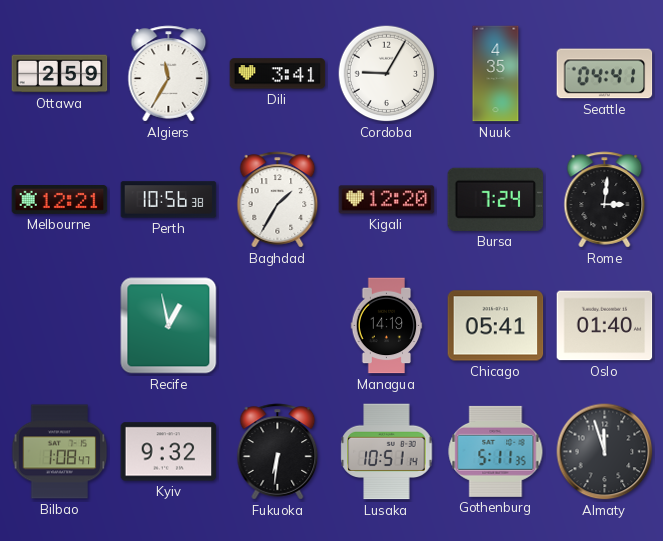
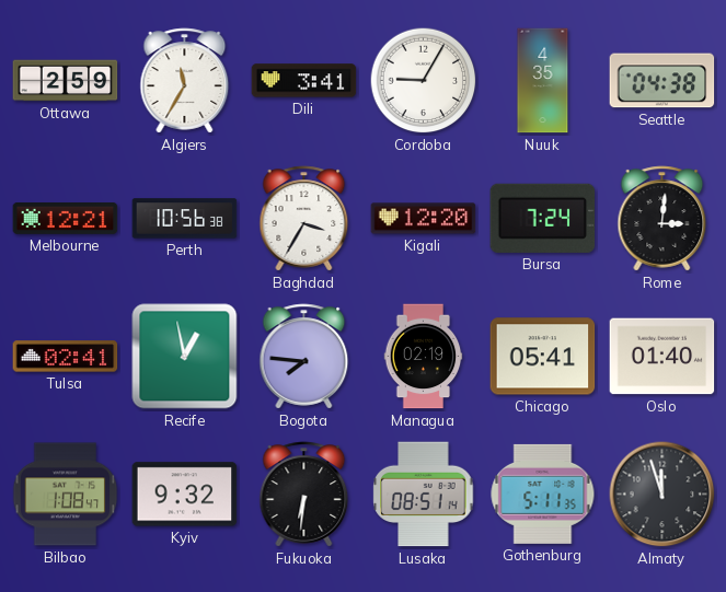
Seattle: 04:41 -> 04:38
Baghdad: 1:35 -> 3:35
Tulsa: none -> 02:41
Bogota: none -> 7:46
Managua: 14:19 -> 02:19
Lusaka: 10:51 -> 08:51
